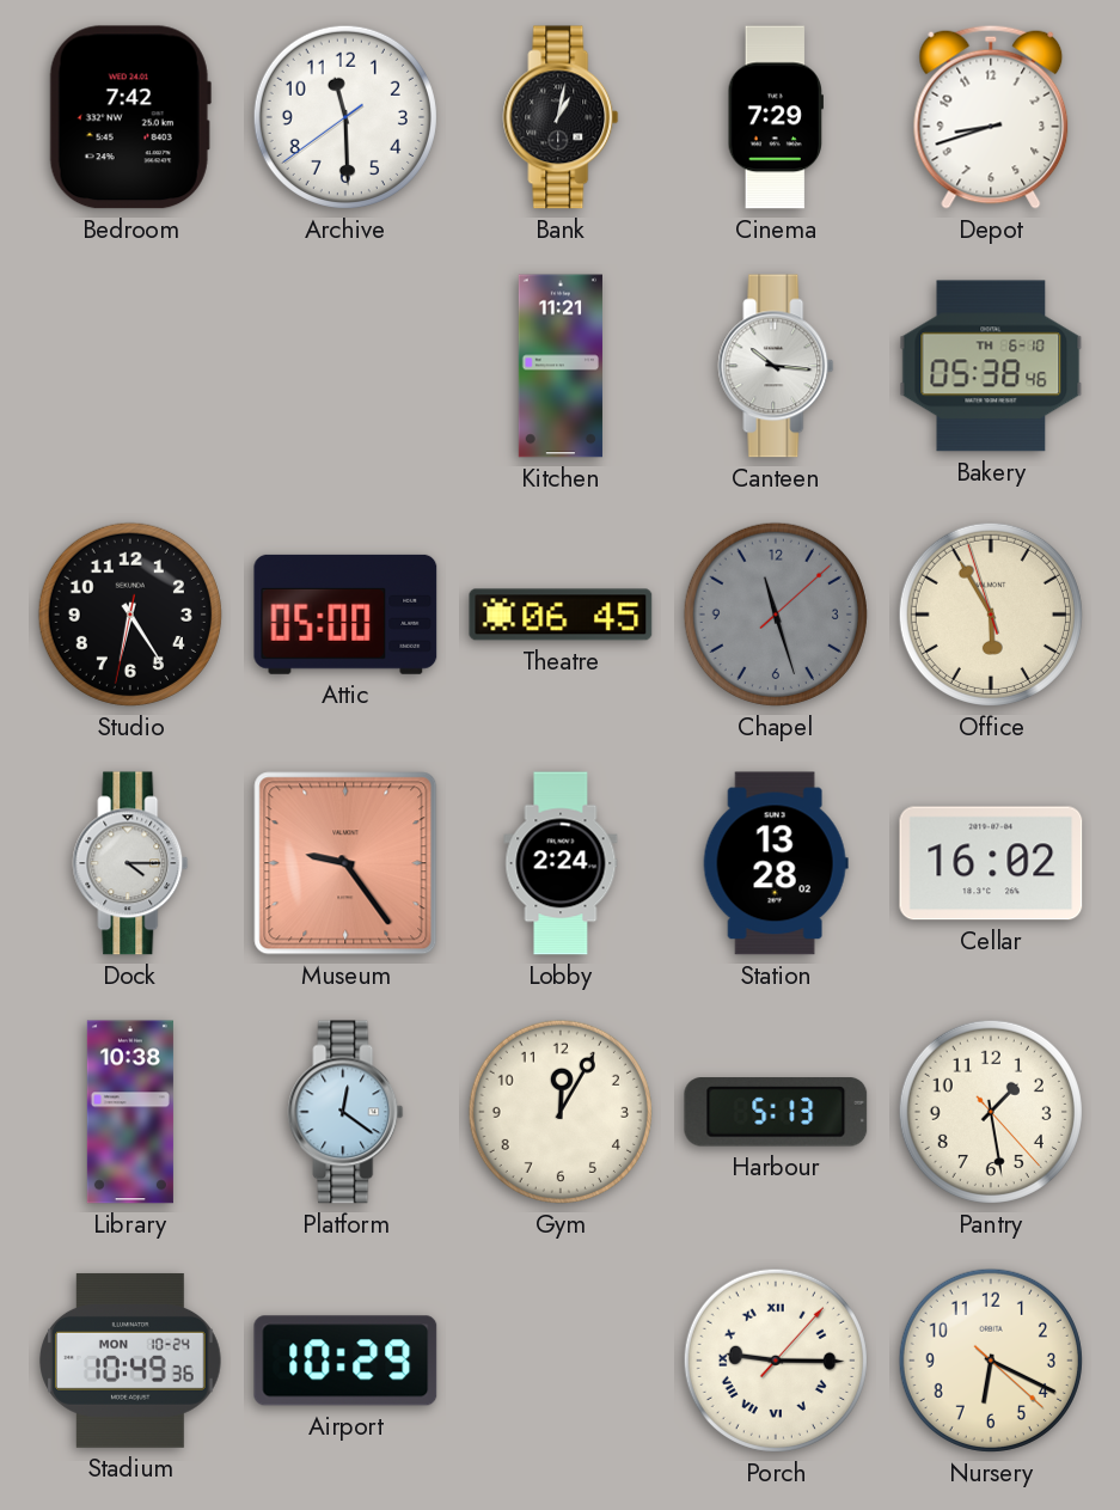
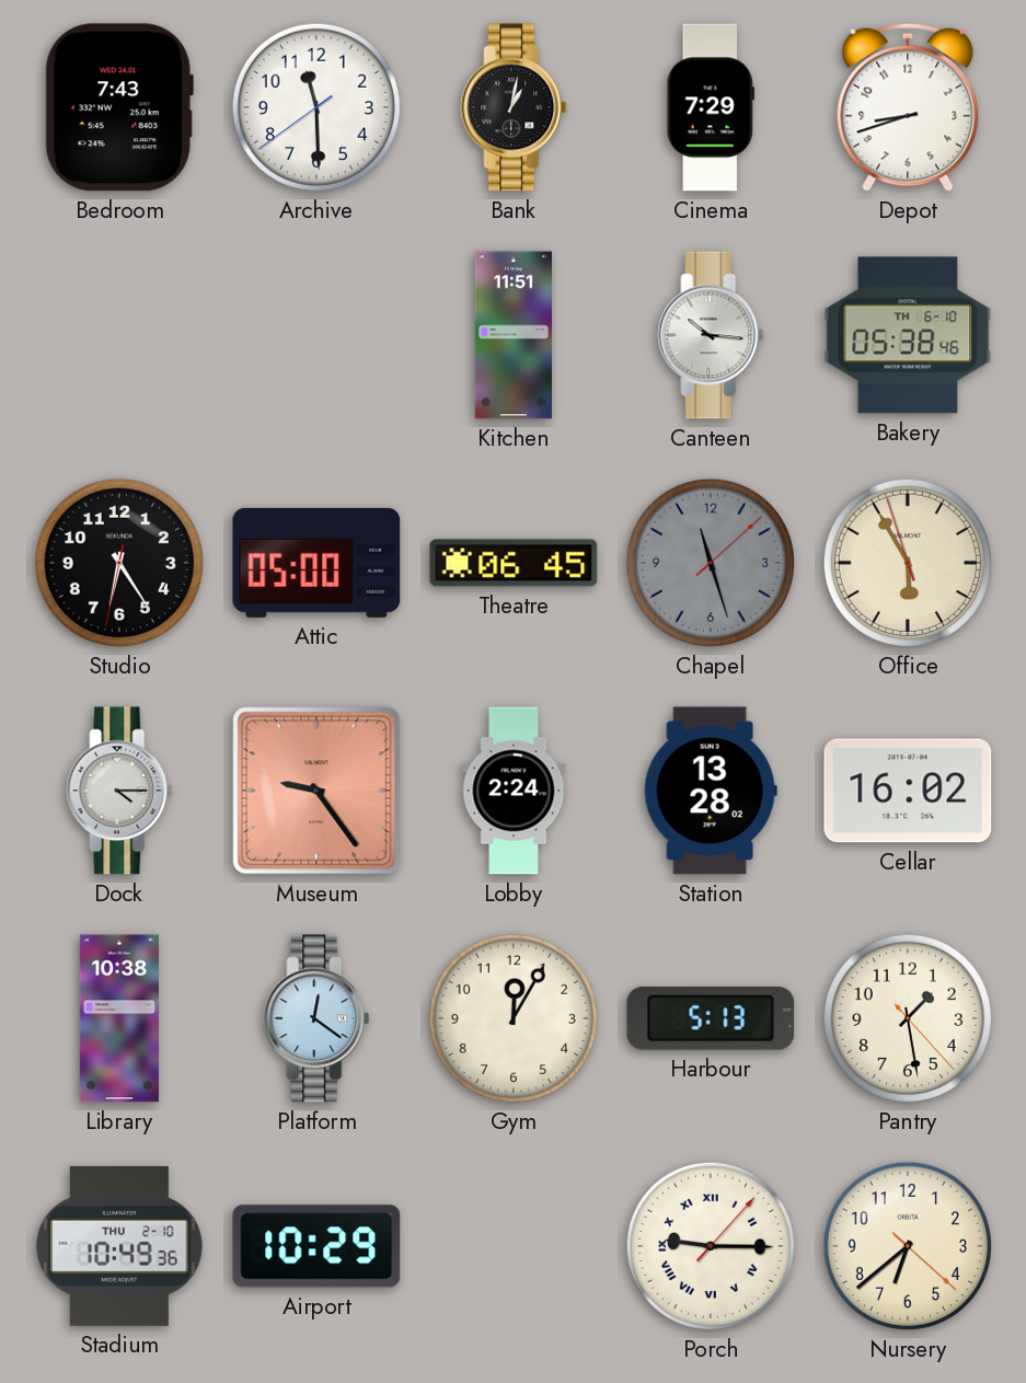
Bedroom: 7:42 -> 7:43
Kitchen: 11:21 -> 11:51
Stadium date: MON 10-24 -> THU 2-10
Nursery: 6:19 -> 6:38
